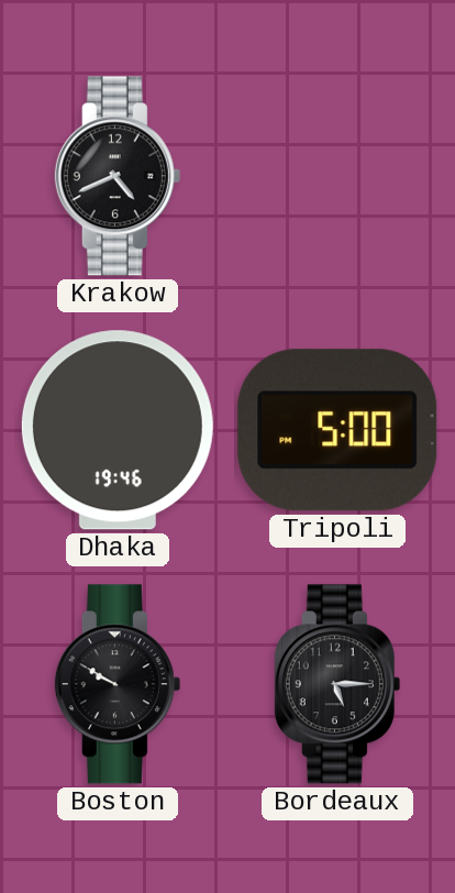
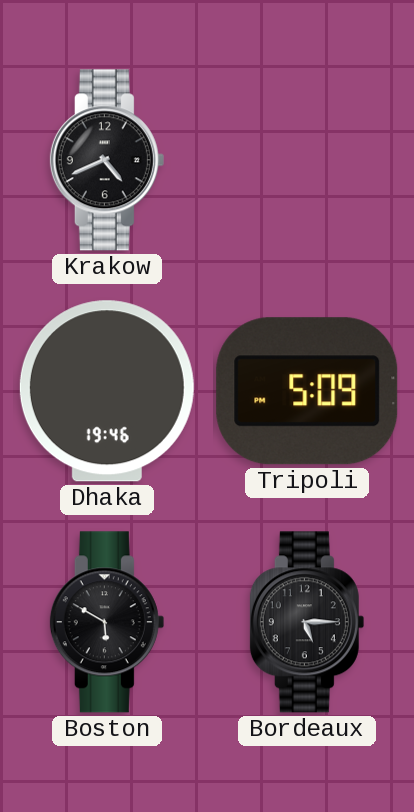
Tripoli: 5:00 -> 5:09
Boston: 9:50 -> 5:50
